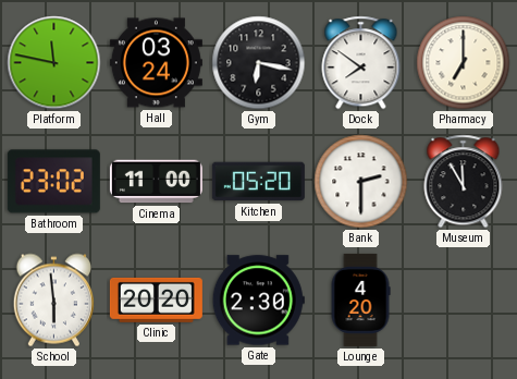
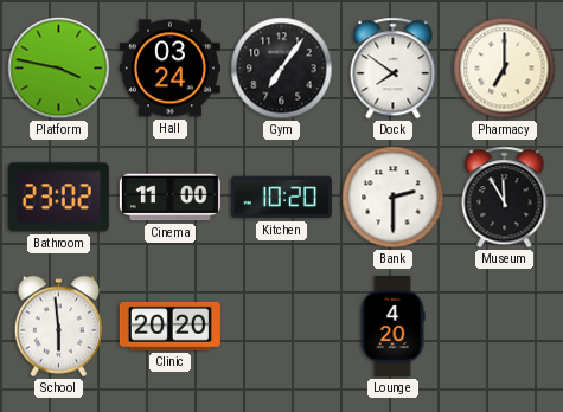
Platform: 11:47 -> 3:47
Gym: 6:17 -> 7:06
Kitchen: 05:20 -> 10:20
Gate: 2:30 -> none
